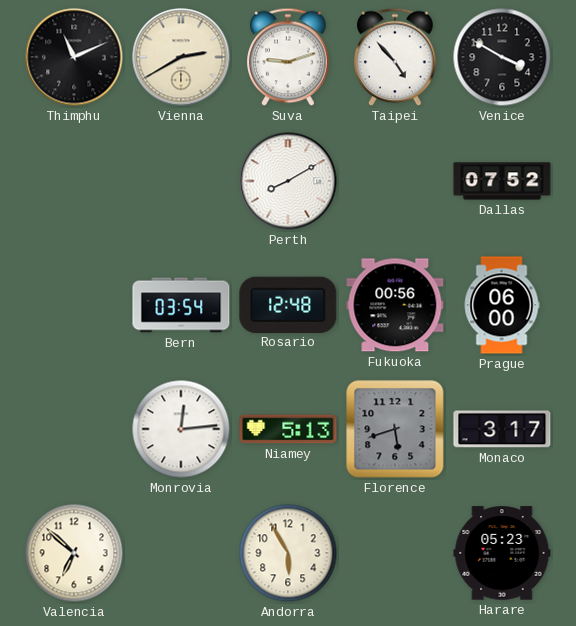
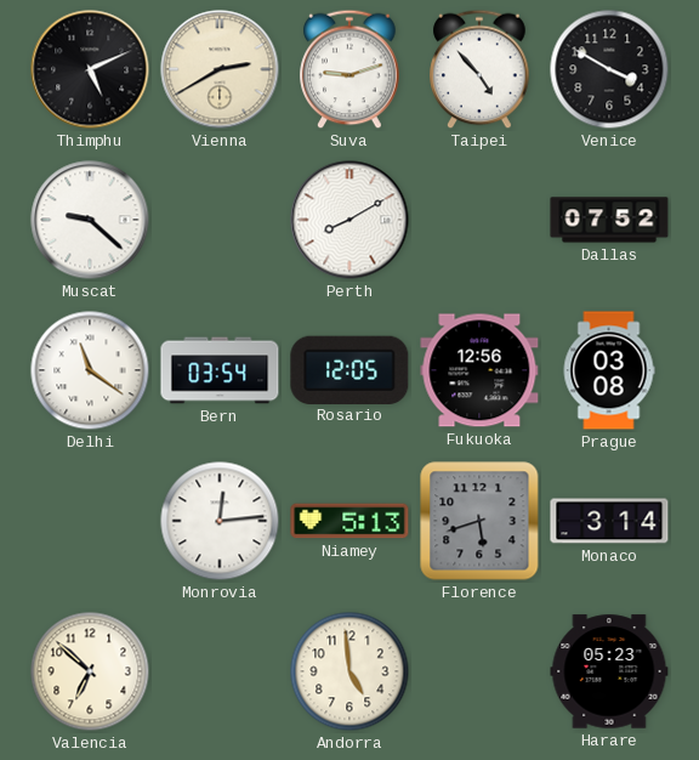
Thimphu: 11:11 -> 5:11
Muscat: none -> 9:22
Delhi: none -> 11:21
Rosario: 12:48 -> 12:05
Fukuoka: 00:56 -> 12:56
Prague: 06:00 -> 03:08
Monaco: 3:17 -> 3:14
Andorra: 5:55 -> 4:59
